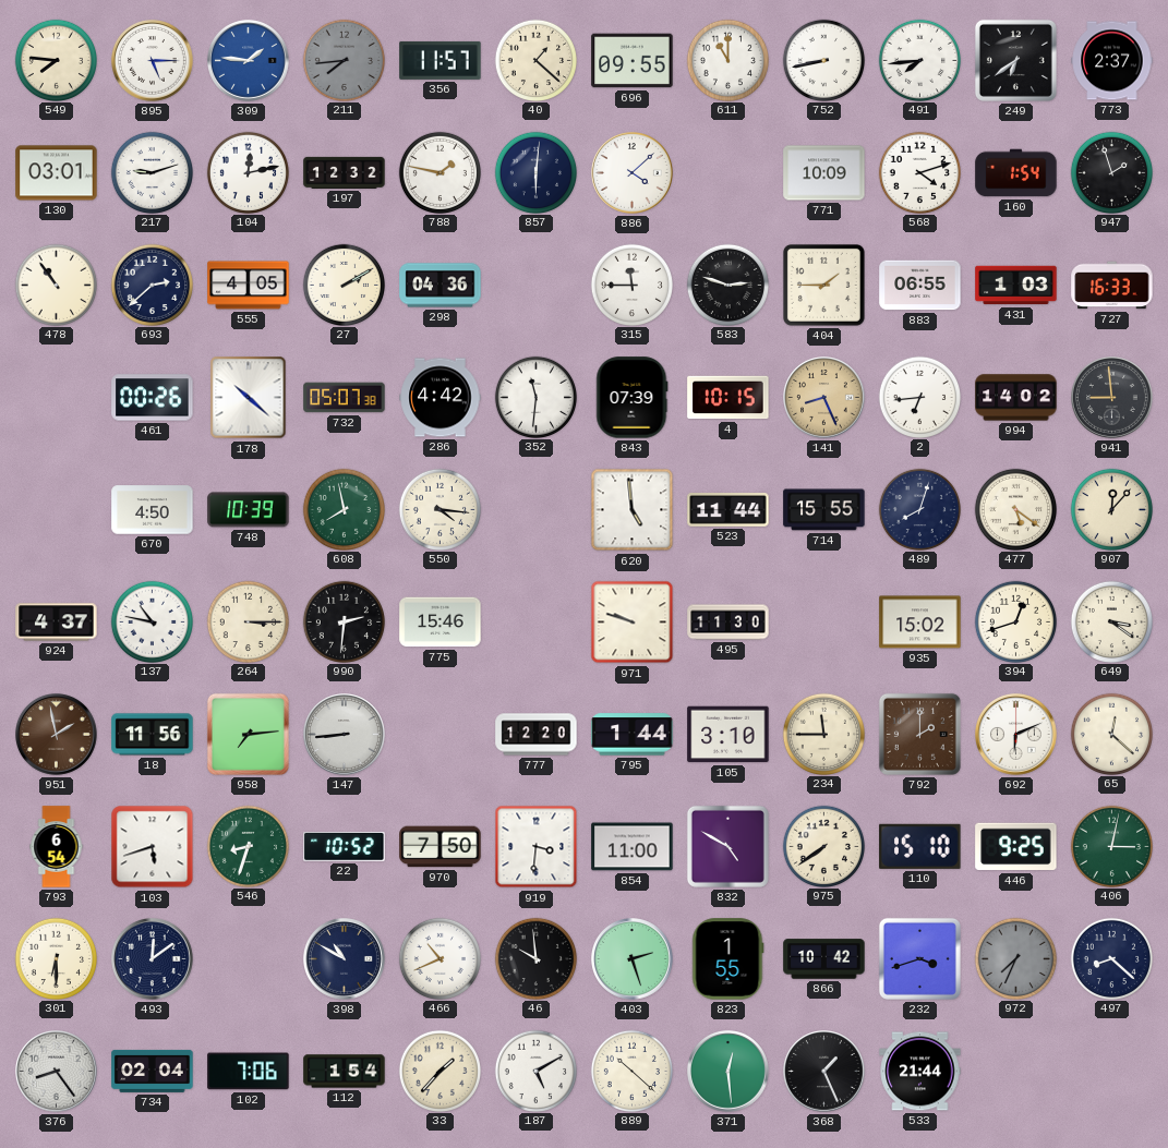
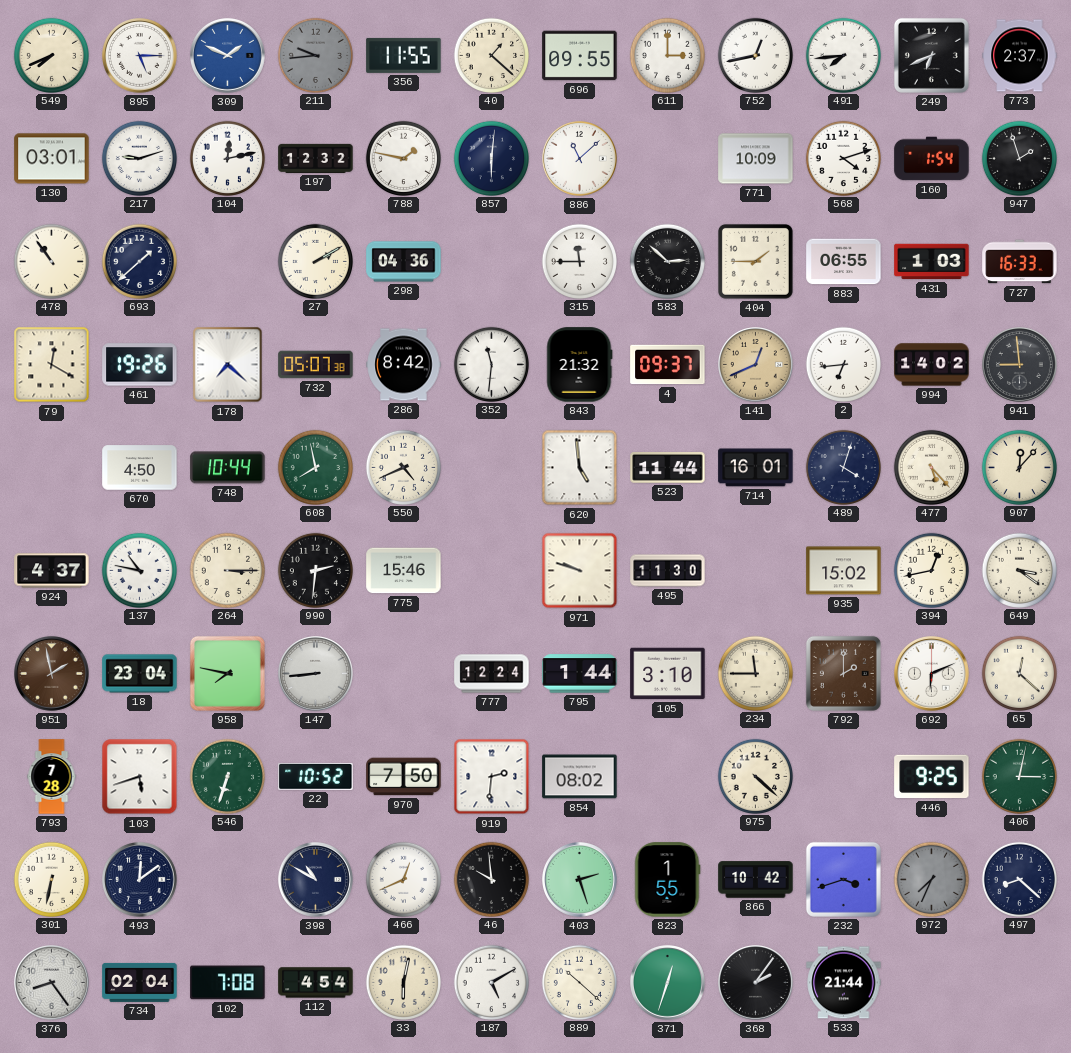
549: 7:46 -> 7:41
309: 1:46 -> 1:49
211: 7:44 -> 9:44
356: 11:57 -> 11:55
611: 11:00 -> 3:00
752: 8:43 -> 12:43
249: 6:39 -> 6:41
886: 4:08 -> 11:08
693: 2:38 -> 1:38
555: 4:05 -> none
583: 2:48 -> 2:52
79: none -> 12:20
461: 00:26 -> 19:26
178: 10:22 -> 7:22
286: 4:42 -> 8:42
843: 07:39 -> 21:32
4: 10:15 -> 09:37
141: 8:26 -> 12:41
748: 10:39 -> 10:44
550: 4:16 -> 4:41
714: 15:55 -> 16:01
489: 8:03 -> 4:03
477: 5:21 -> 5:23
394: 12:42 -> 12:43
18: 11:56 -> 23:04
958: 7:14 -> 7:47
777: 12:20 -> 12:24
793: 6:54 -> 7:28
546: 8:33 -> 6:33
919: 3:31 -> 2:31
854: 11:00 -> 08:02
832: 4:50 -> none
975: 7:39 -> 4:22
110: 15:10 -> none
301: 6:30 -> 6:32
466: 10:41 -> 12:41
102: 7:06 -> 7:08
112: 1:54 -> 4:54
33: 1:37 -> 6:02
371: 12:29 -> 12:33
368: 1:26 -> 2:06
